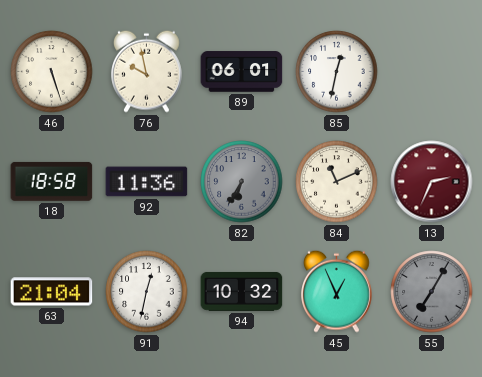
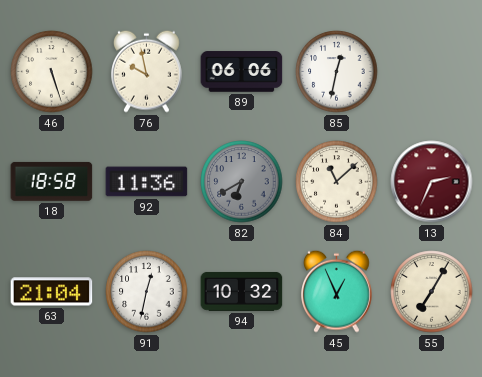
89: 06:01 -> 06:06
82: 6:35 -> 6:40
84: 11:11 -> 11:08
55 dial: grey -> cream
